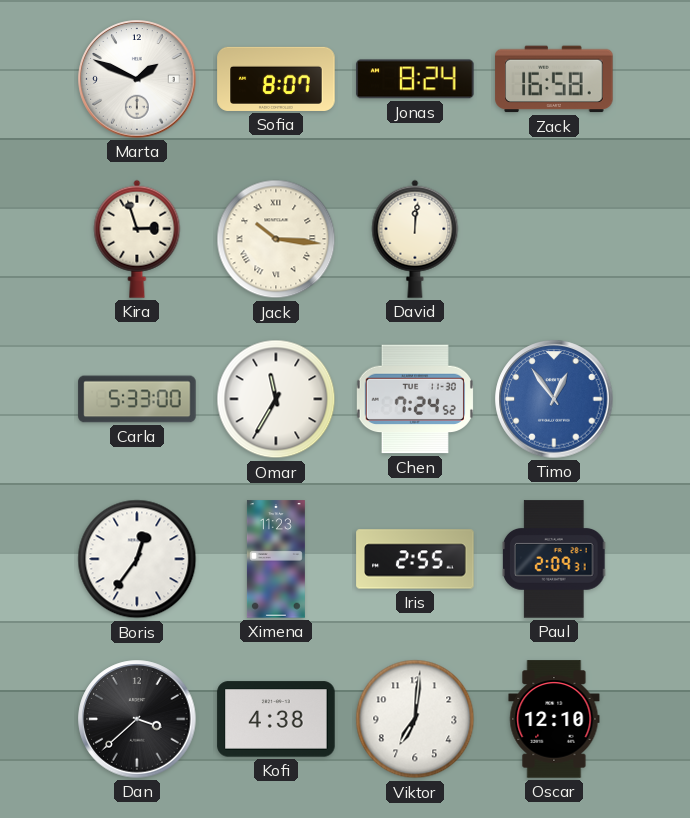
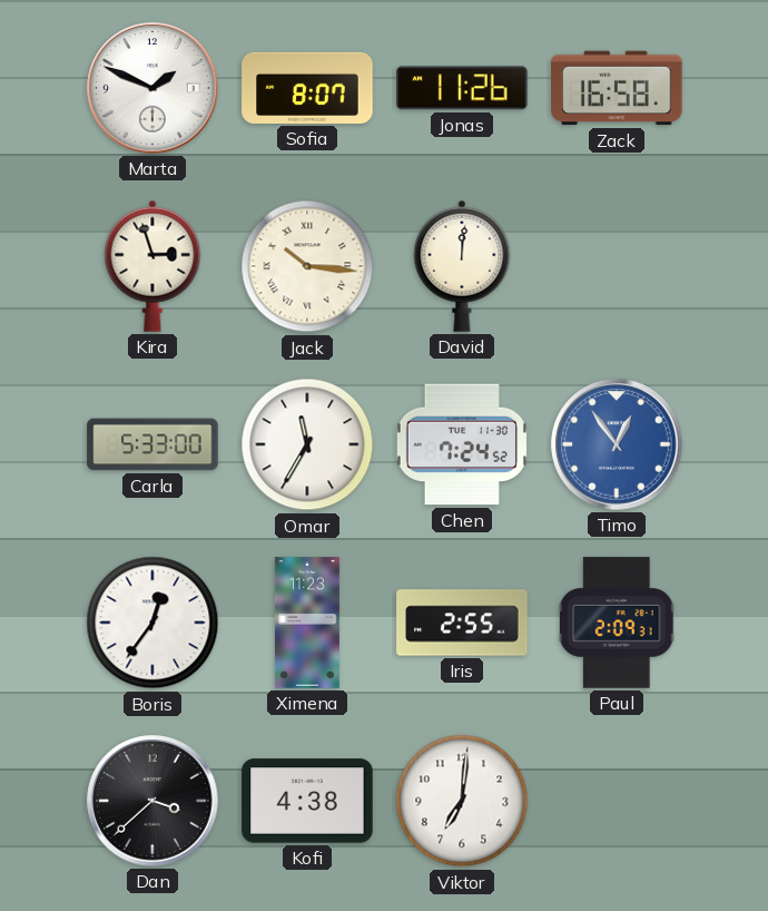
Jonas: 8:24 -> 11:26
Oscar: 12:10 -> none
